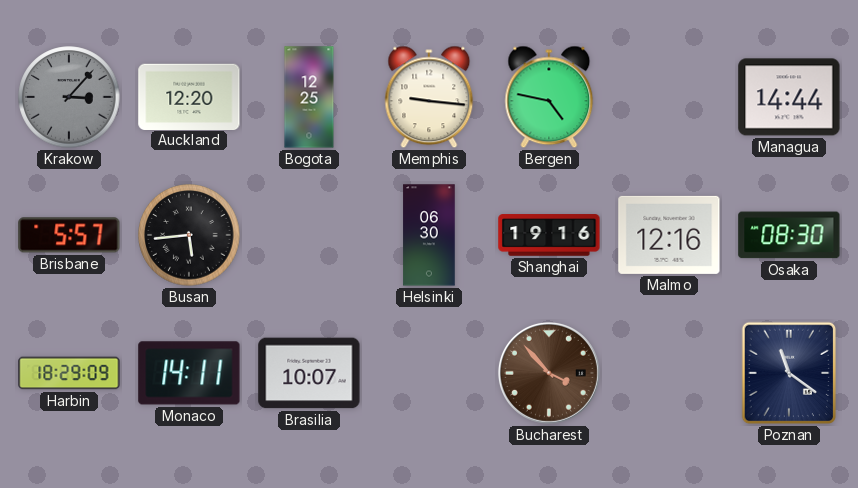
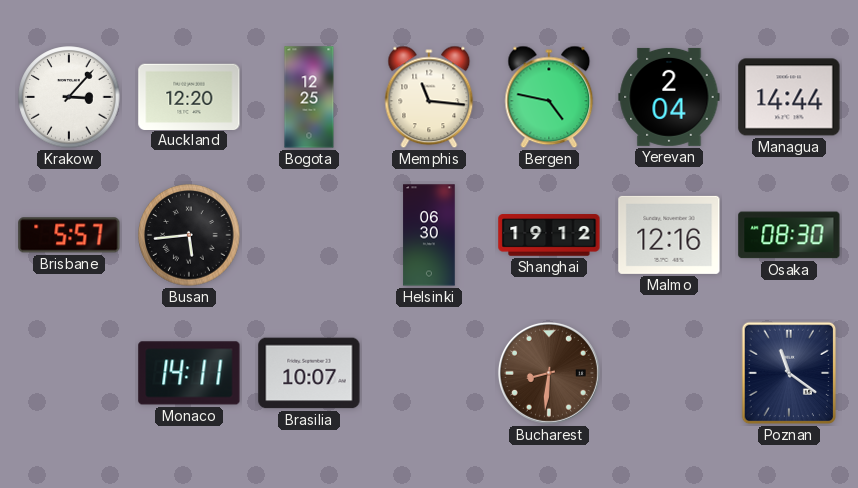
Krakow dial: grey -> white
Memphis: 9:16 -> 11:16
Yerevan: none -> 2:04
Shanghai: 19:16 -> 19:12
Harbin: 18:29 -> none
Bucharest: 3:53 -> 8:31
